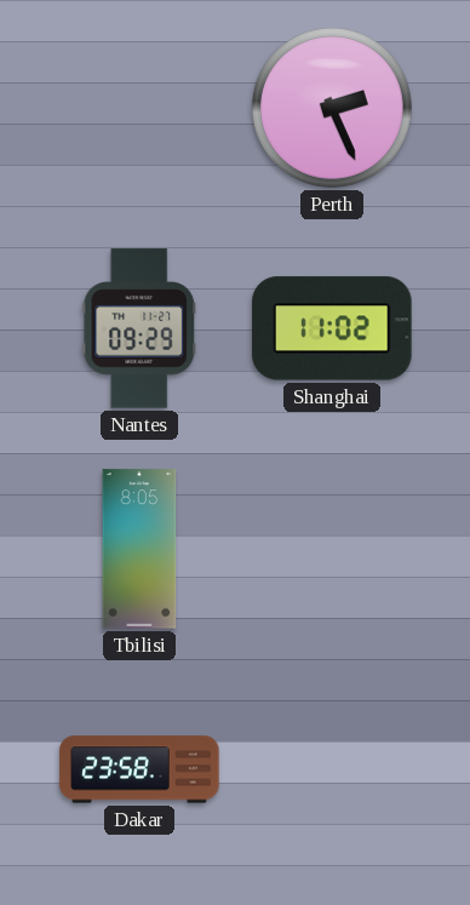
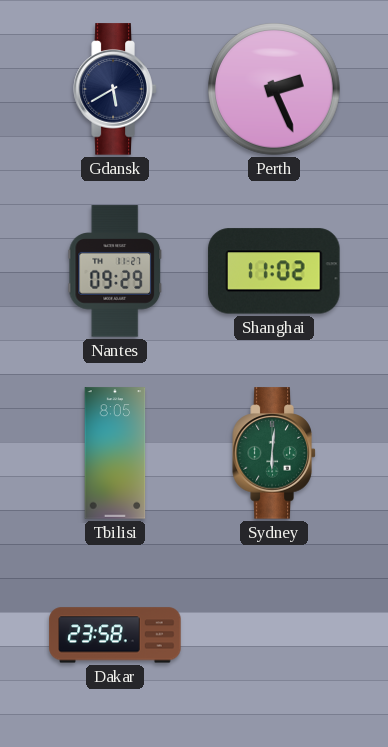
Gdansk: none -> 5:40
Sydney: none -> 6:01
